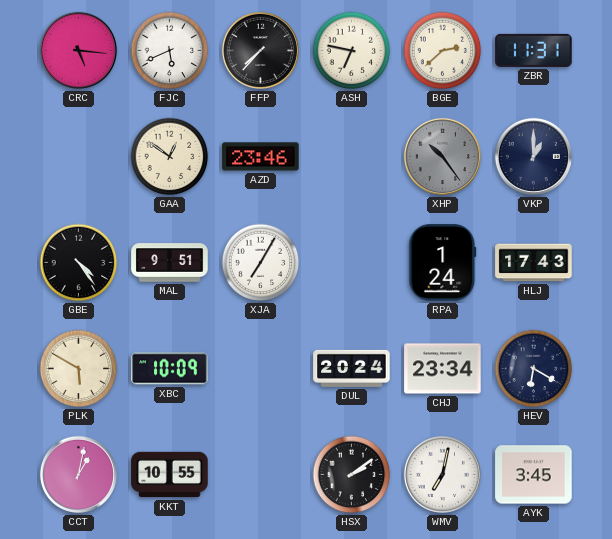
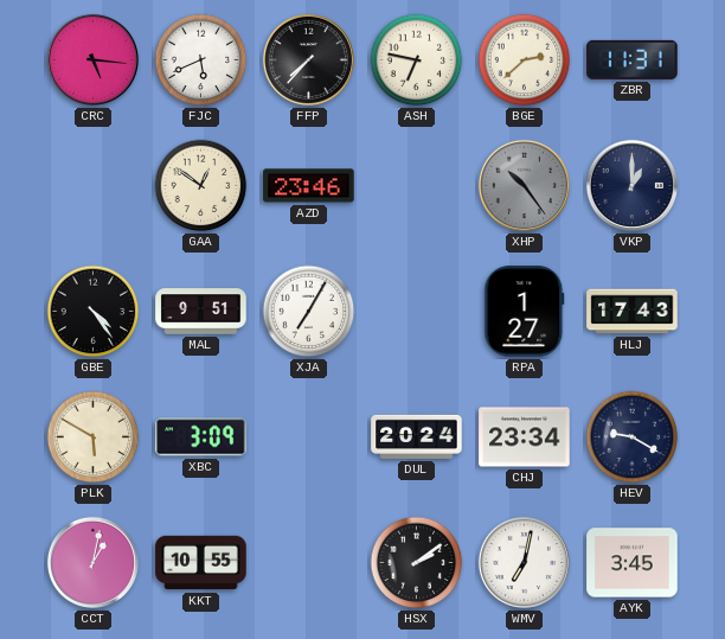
RPA: 1:24 -> 1:27
XBC: 10:09 -> 3:09
HEV: 6:20 -> 9:20
